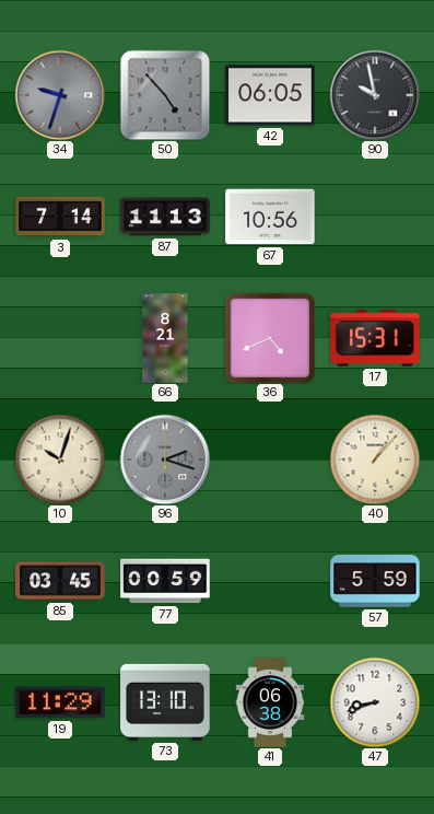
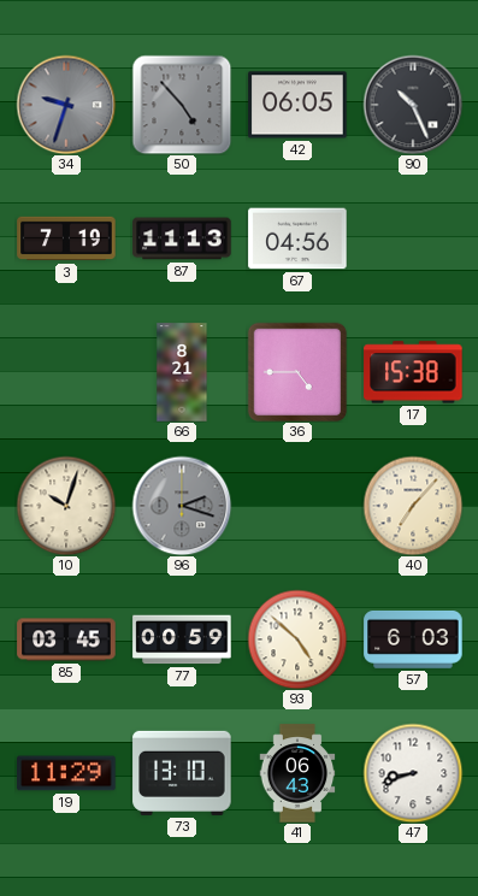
90: 9:58 -> 10:26
3: 7:14 -> 7:19
67: 10:56 -> 04:56
36: 4:41 -> 4:45
17: 15:31 -> 15:38
40: 1:07 -> 7:07
93: none -> 4:52
57: 5:59 -> 6:03
41: 06:38 -> 06:43
